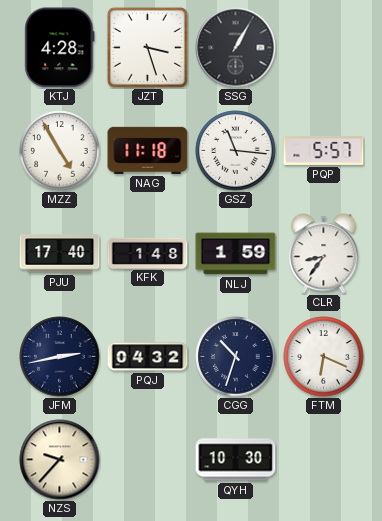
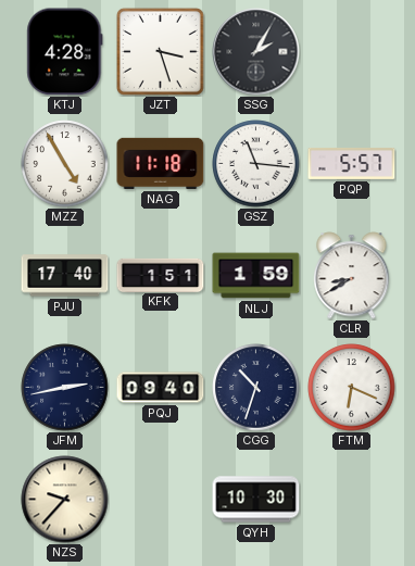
SSG: 1:05 -> 2:05
KFK: 1:48 -> 1:51
CLR: 8:36 -> 8:40
PQJ: 04:32 -> 09:40
